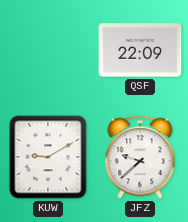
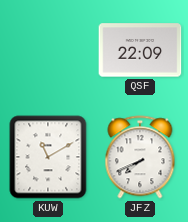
KUW: 9:10 -> 11:10
JFZ: 9:38 -> 7:41
